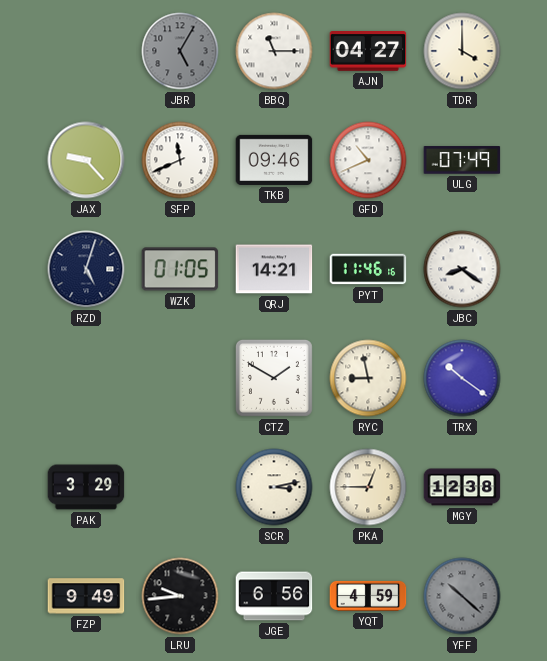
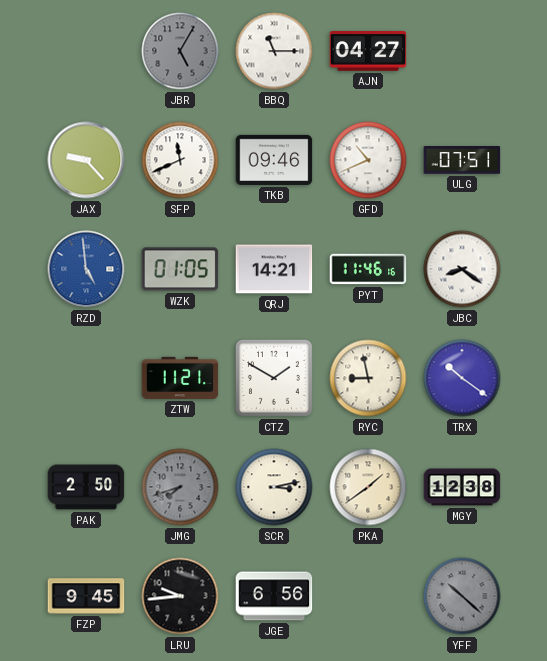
TDR: 4:00 -> none
ULG: 07:49 -> 07:51
RZD: 5:03 -> 4:59
RZD dial: navy -> blue
ZTW: none -> 11:21
PAK: 3:29 -> 2:50
JMG: none -> 7:42
PKA: 12:45 -> 1:39
FZP: 9:49 -> 9:45
YQT: 4:59 -> none
